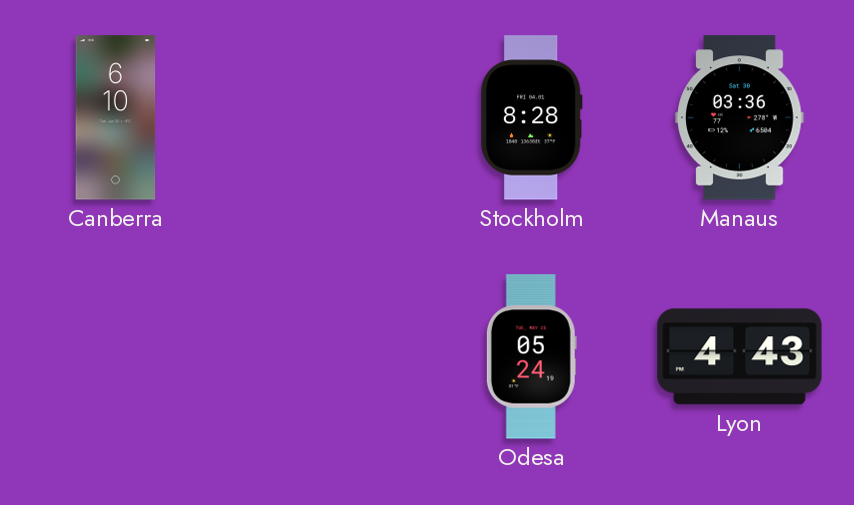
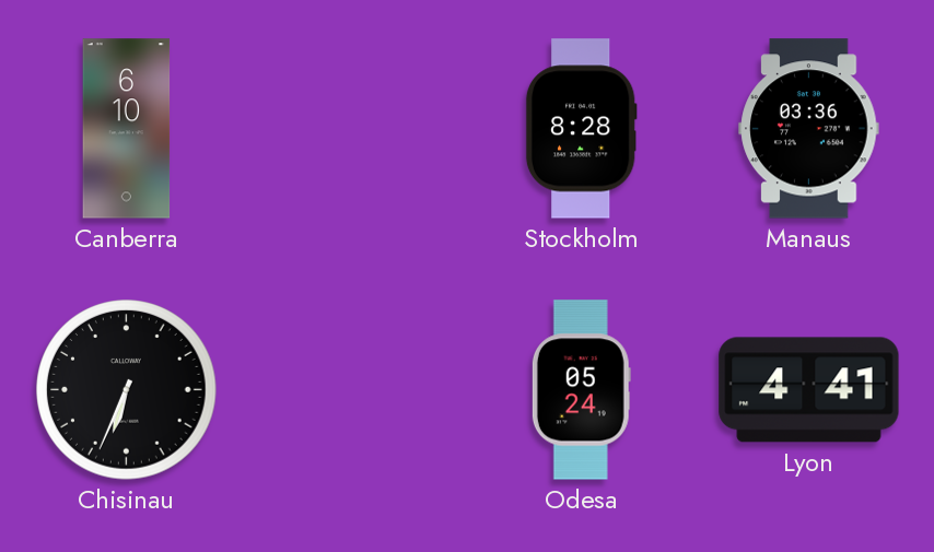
Chisinau: none -> 6:34
Lyon: 4:43 -> 4:41
